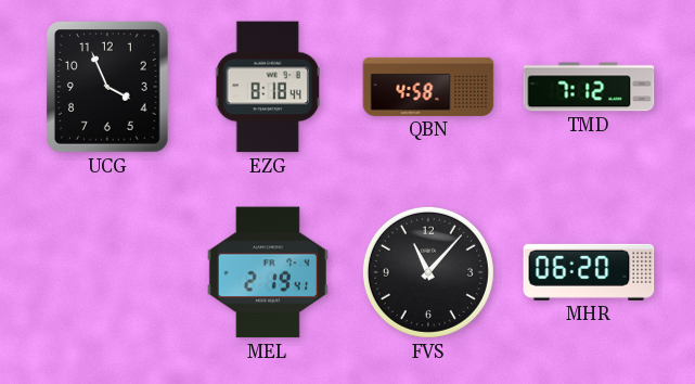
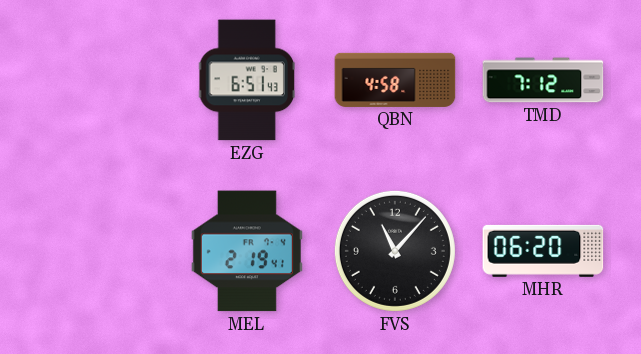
UCG: 3:56 -> none
EZG: 8:18 -> 6:51
